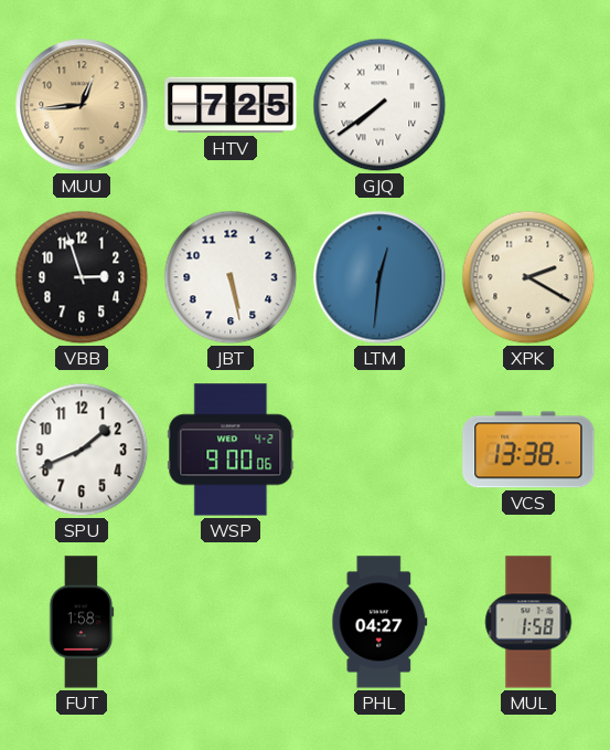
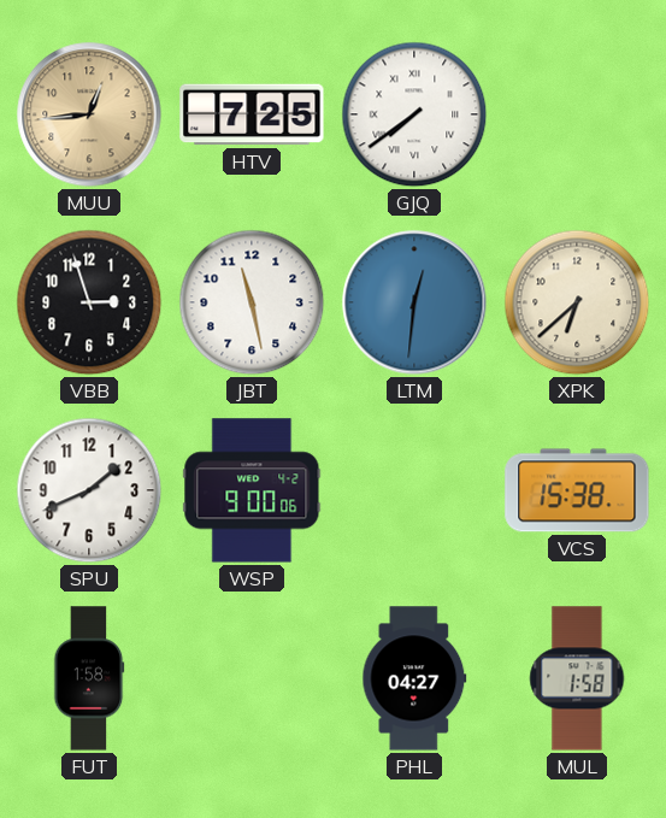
JBT: 5:28 -> 11:28
XPK: 2:20 -> 6:38
VCS: 13:38 -> 15:38
